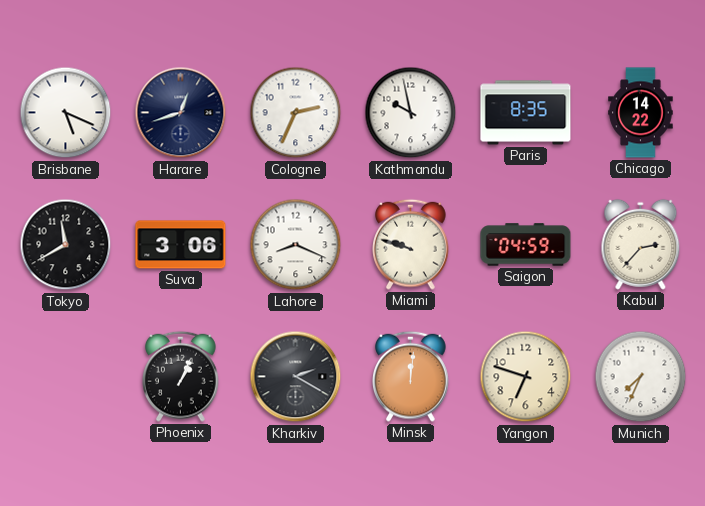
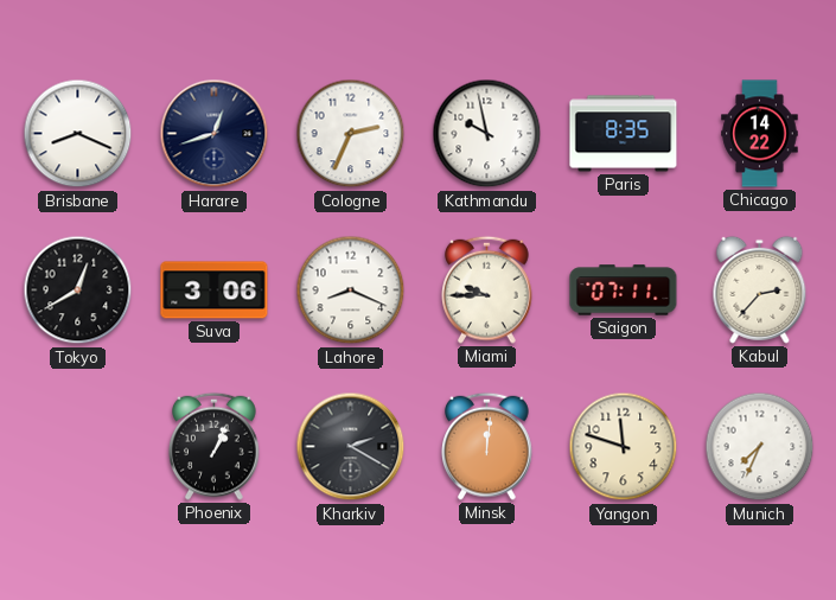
Brisbane: 5:19 -> 8:19
Tokyo: 11:40 -> 12:40
Miami: 9:48 -> 9:45
Saigon: 04:59 -> 07:11
Yangon: 6:48 -> 11:48
